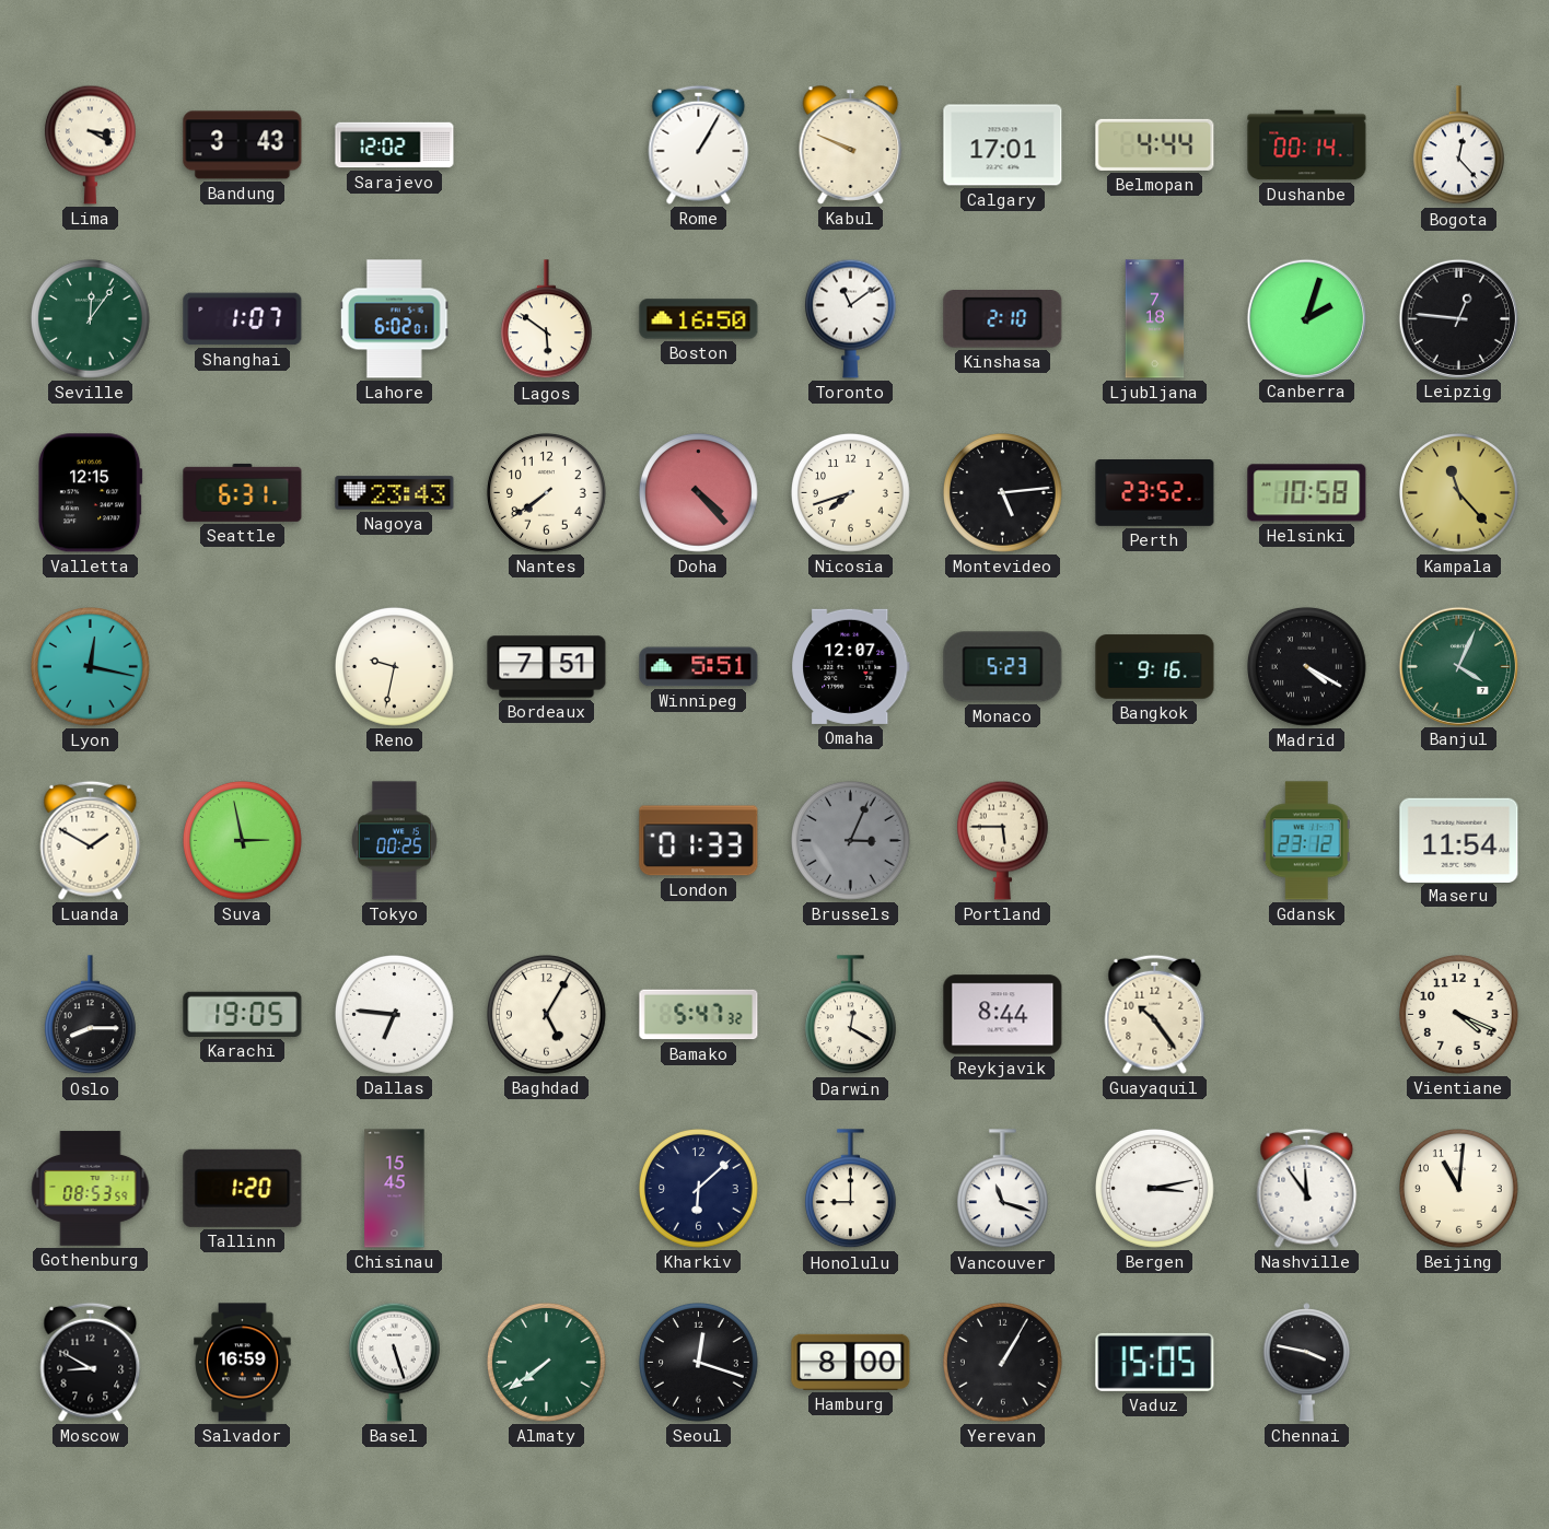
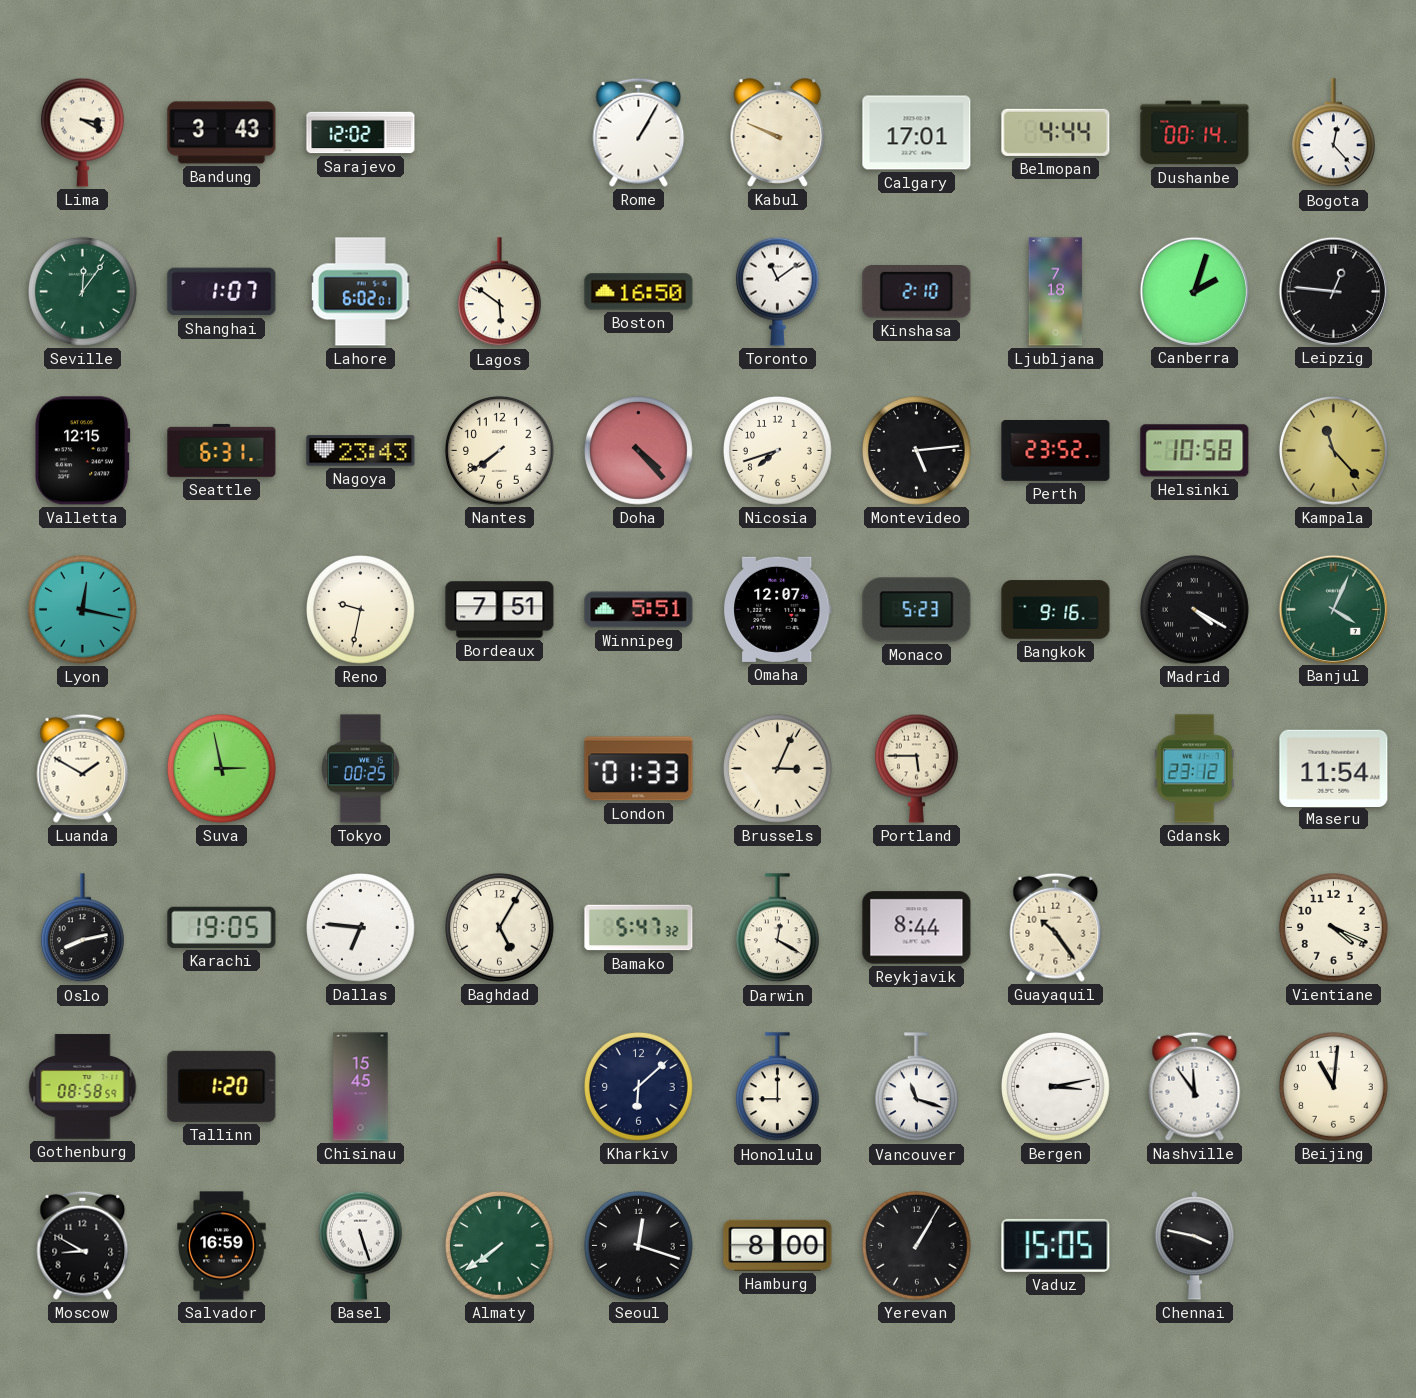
Brussels dial: grey -> cream
Oslo: 8:15 -> 8:13
Gothenburg: 08:53 -> 08:58
